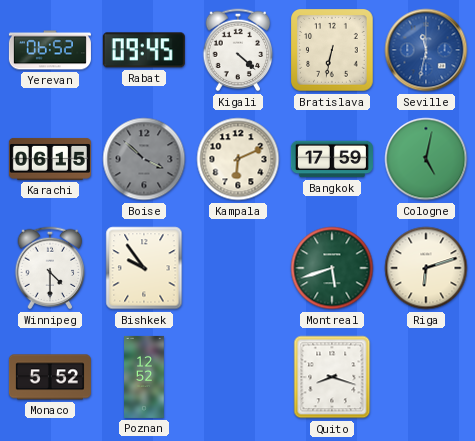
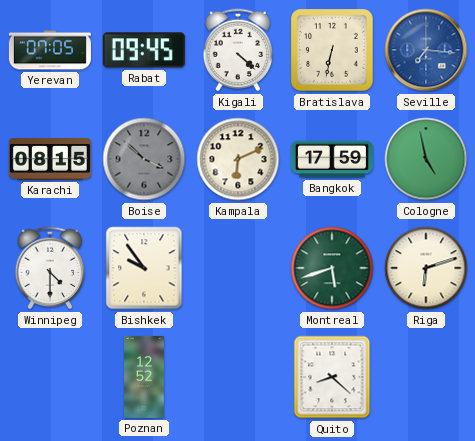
Yerevan: 06:52 -> 07:05
Seville: 11:32 -> 7:16
Karachi: 06:15 -> 08:15
Cologne: 5:02 -> 4:58
Monaco: 5:52 -> none
Quito: 8:18 -> 8:22
